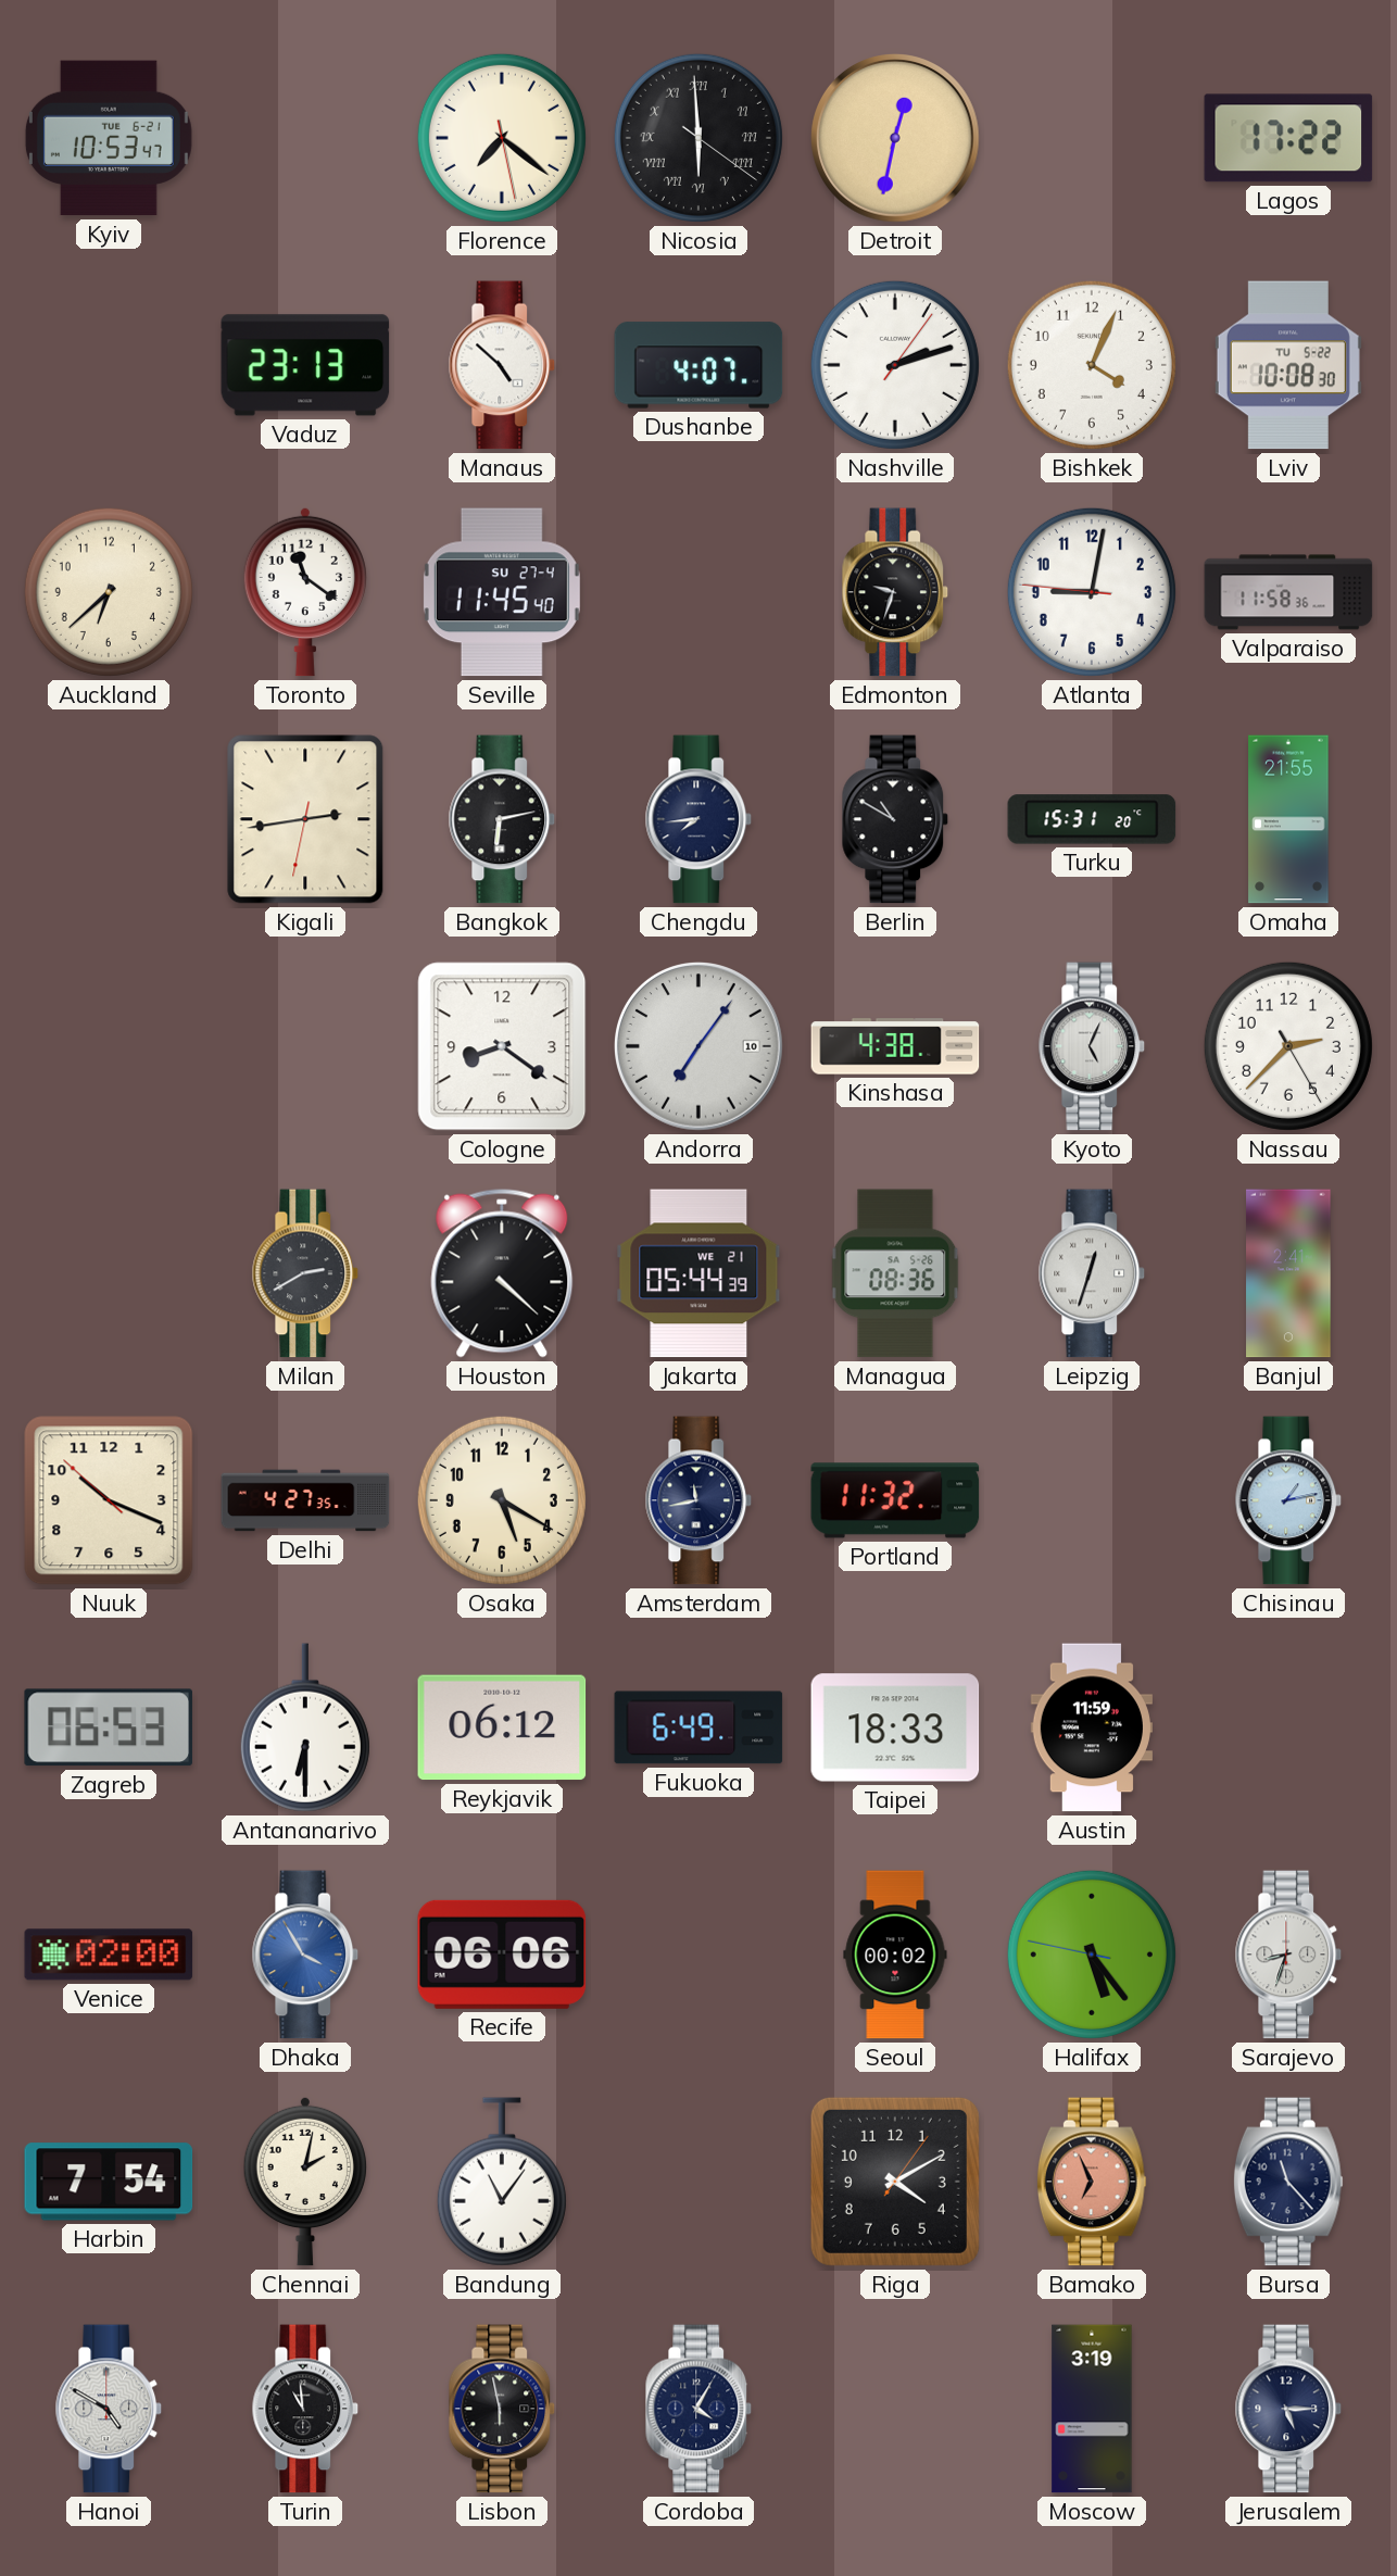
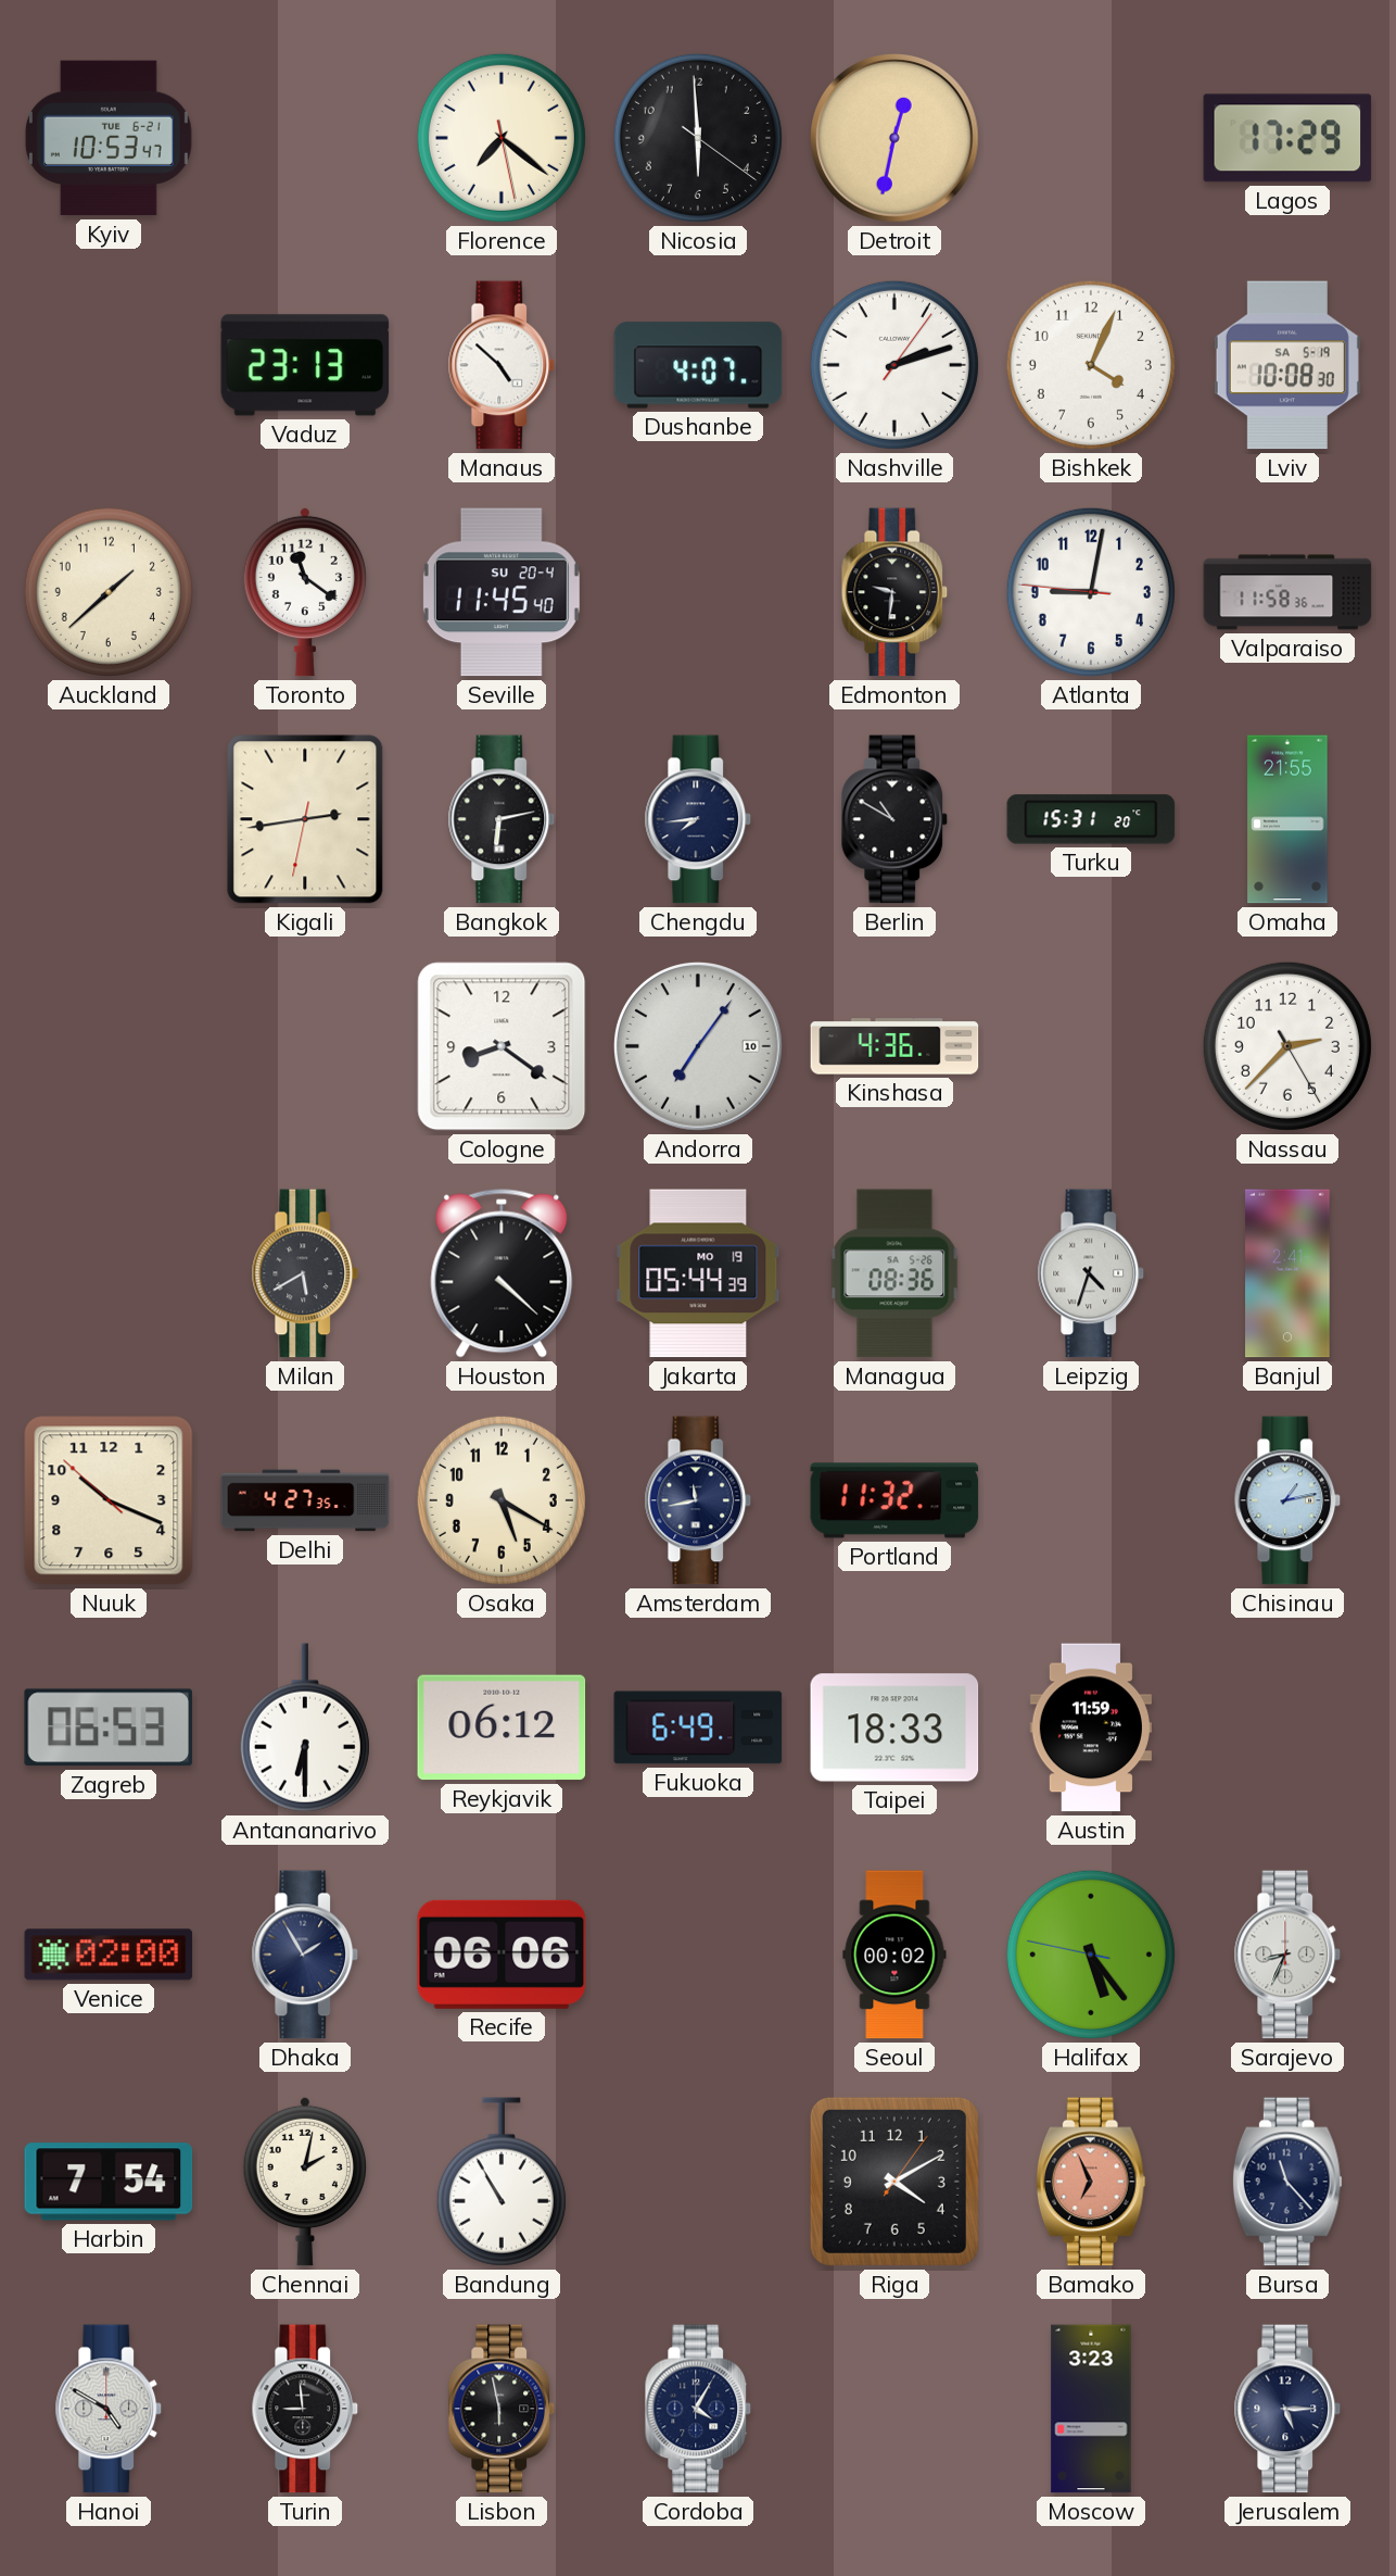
Nicosia numerals: Roman -> Arabic
Lagos: 17:22 -> 17:29
Lviv date: TU 5-22 -> SA 5-19
Auckland: 6:38 -> 1:38
Seville date: SU 27-4 -> SU 20-4
Edmonton: 9:33 -> 9:31
Kinshasa: 4:38 -> 4:36
Kyoto: 5:04 -> none
Milan: 2:40 -> 5:40
Jakarta date: WE 21 -> MO 19
Leipzig: 12:33 -> 4:33
Dhaka: 3:55 -> 1:55
Dhaka dial: blue -> navy
Sarajevo: 8:33 -> 8:34
Bandung: 11:06 -> 10:55
Turin: 10:59 -> 8:59
Moscow: 3:19 -> 3:23
